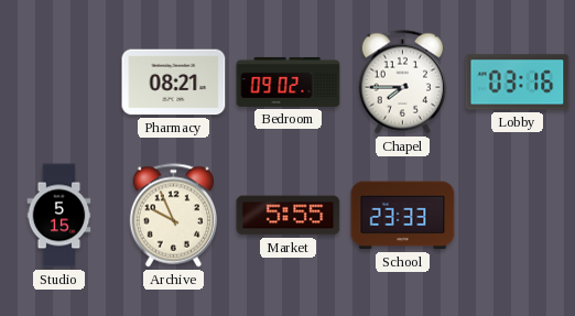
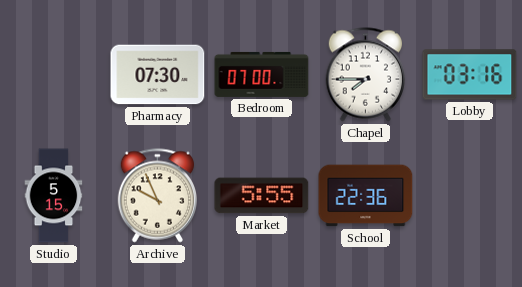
Pharmacy: 08:21 -> 07:30
Bedroom: 09:02 -> 07:00
School: 23:33 -> 22:36
